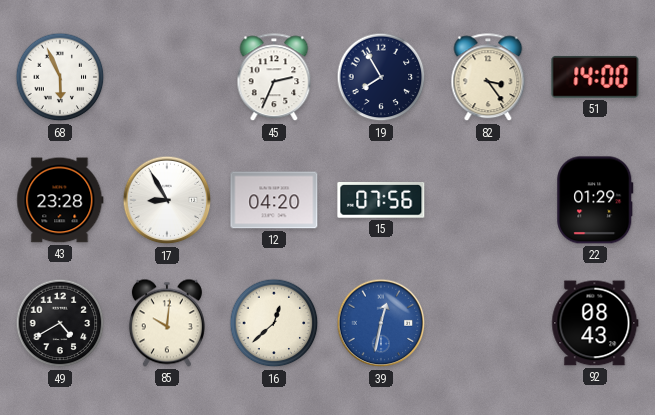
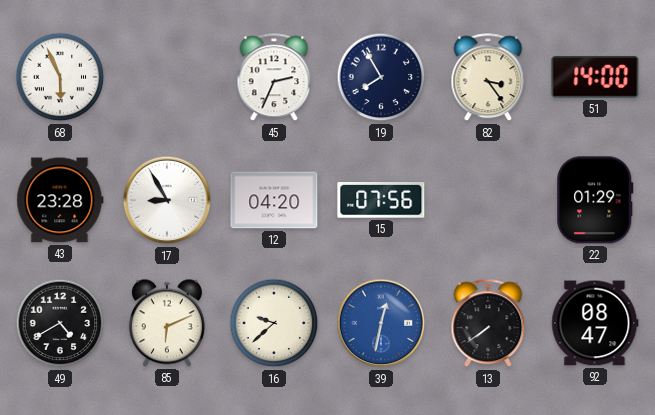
85: 10:01 -> 6:11
16: 12:38 -> 9:38
13: none -> 7:39
92: 08:43 -> 08:47
